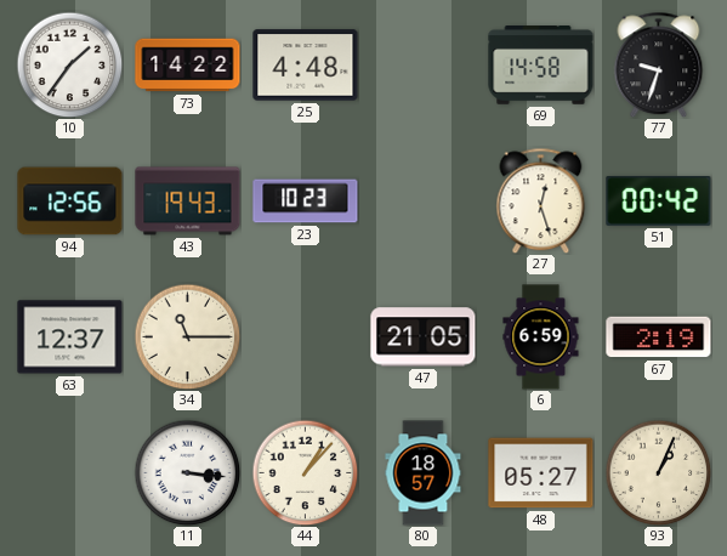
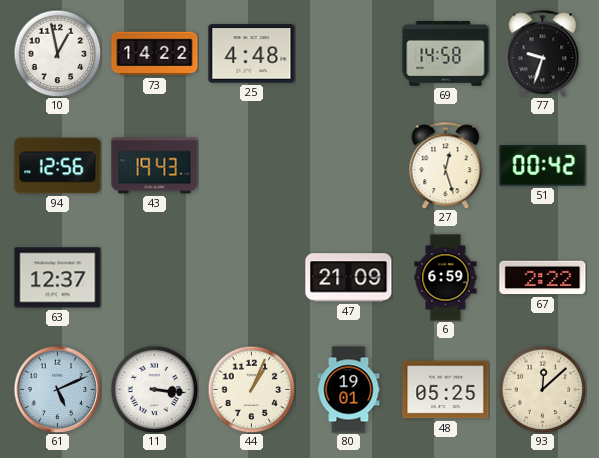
10: 1:36 -> 12:58
23: 10:23 -> none
34: 11:15 -> none
47: 21:05 -> 21:09
67: 2:19 -> 2:22
61: none -> 5:11
44: 1:07 -> 1:04
80: 18:57 -> 19:01
48: 05:27 -> 05:25
93: 1:04 -> 12:08
